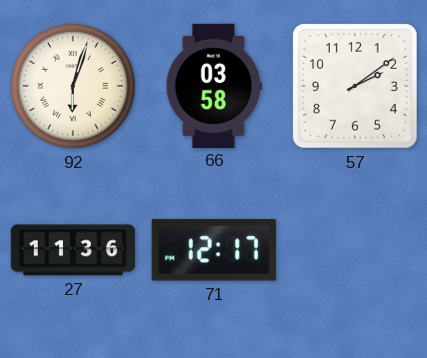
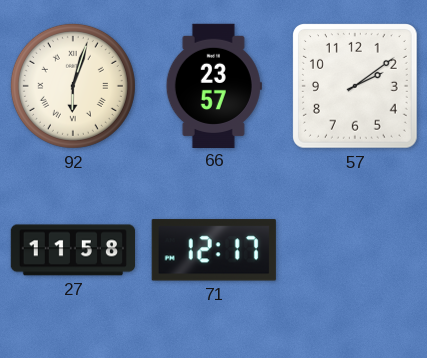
66: 03:58 -> 23:57
27: 11:36 -> 11:58
